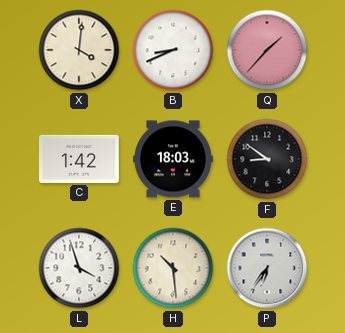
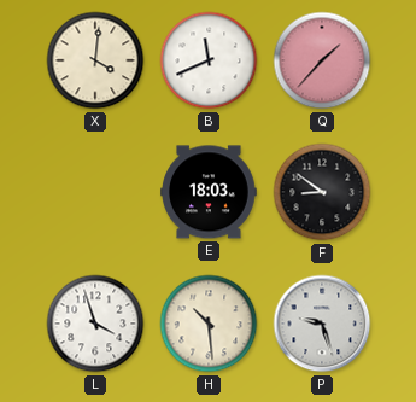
B: 8:41 -> 11:41
C: 1:42 -> none
P: 6:36 -> 9:27
